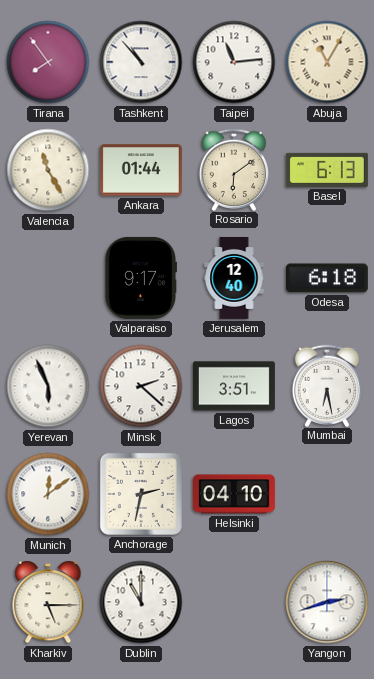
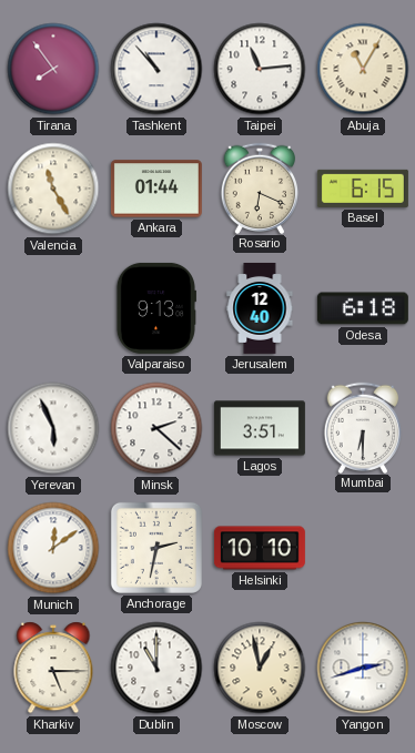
Rosario: 6:09 -> 6:19
Basel: 6:13 -> 6:15
Valparaiso: 9:17 -> 9:13
Mumbai: 6:28 -> 6:30
Helsinki: 04:10 -> 10:10
Moscow: none -> 12:58
